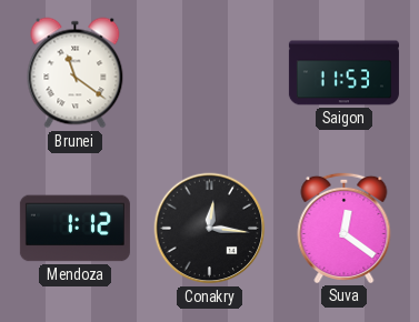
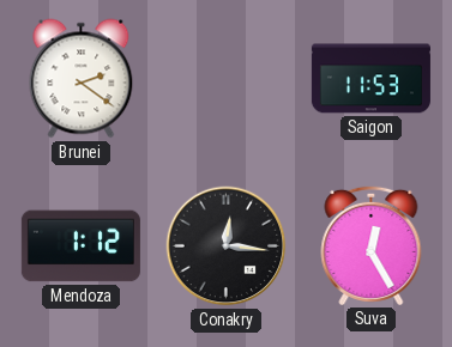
Brunei: 11:21 -> 2:21
Suva: 12:21 -> 12:25
